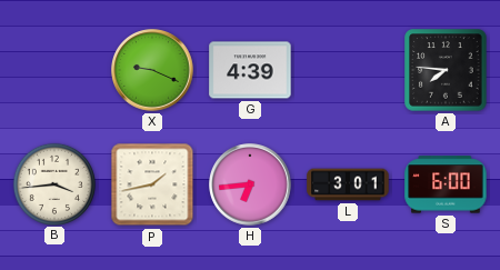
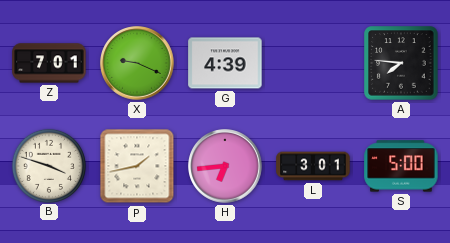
Z: none -> 7:01
B: 3:44 -> 3:48
S: 6:00 -> 5:00
